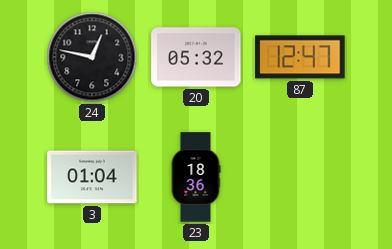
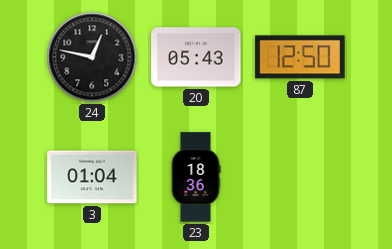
20: 05:32 -> 05:43
87: 12:47 -> 12:50
